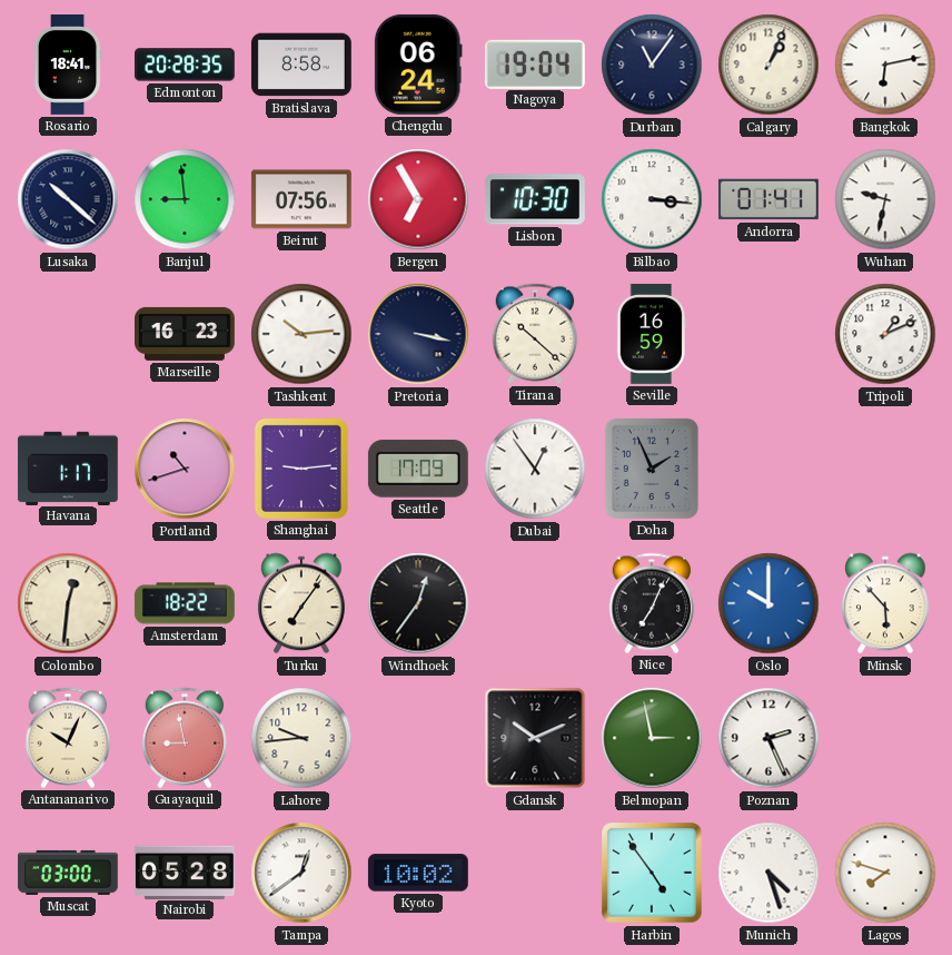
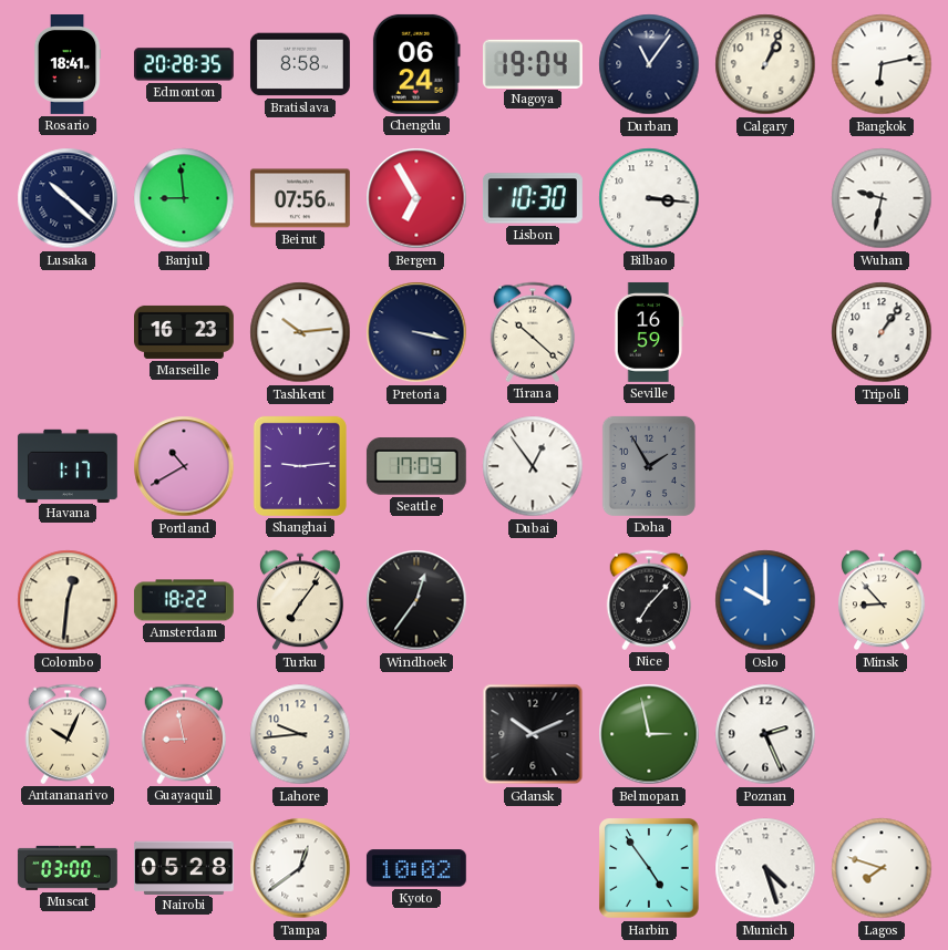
Andorra: 01:41 -> none
Tripoli: 1:11 -> 1:06
Portland: 10:42 -> 10:40
Doha: 1:56 -> 1:55
Nice: 7:04 -> 7:07
Minsk: 5:53 -> 8:53
